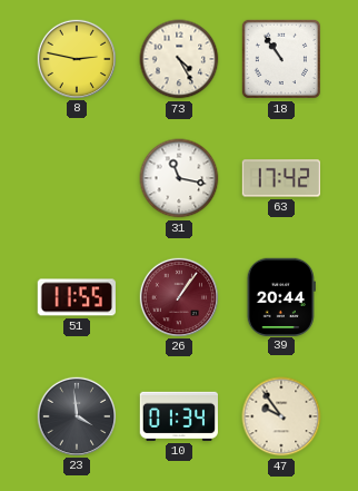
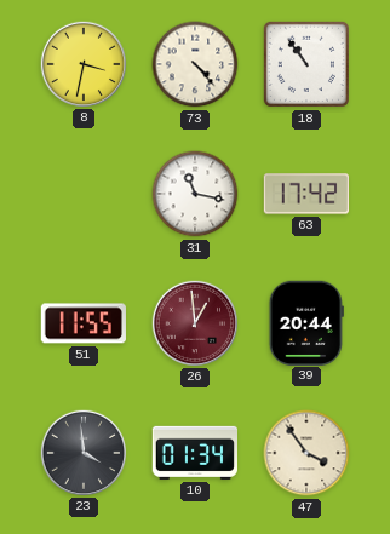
8: 2:47 -> 3:32
73: 4:25 -> 4:23
26: 1:06 -> 12:59
47: 9:54 -> 3:54
